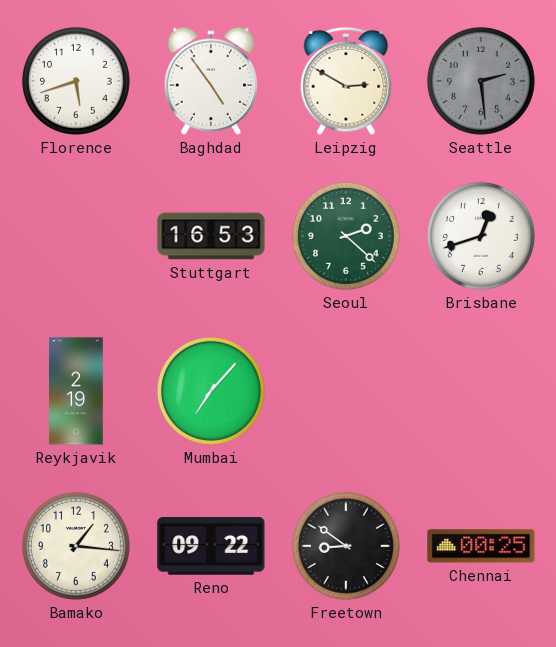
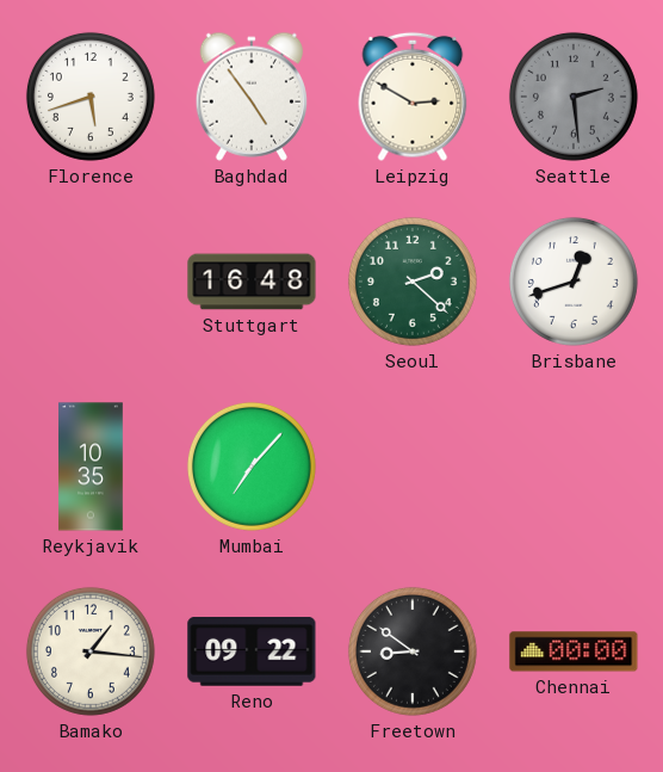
Stuttgart: 16:53 -> 16:48
Reykjavik: 2:19 -> 10:35
Chennai: 00:25 -> 00:00
